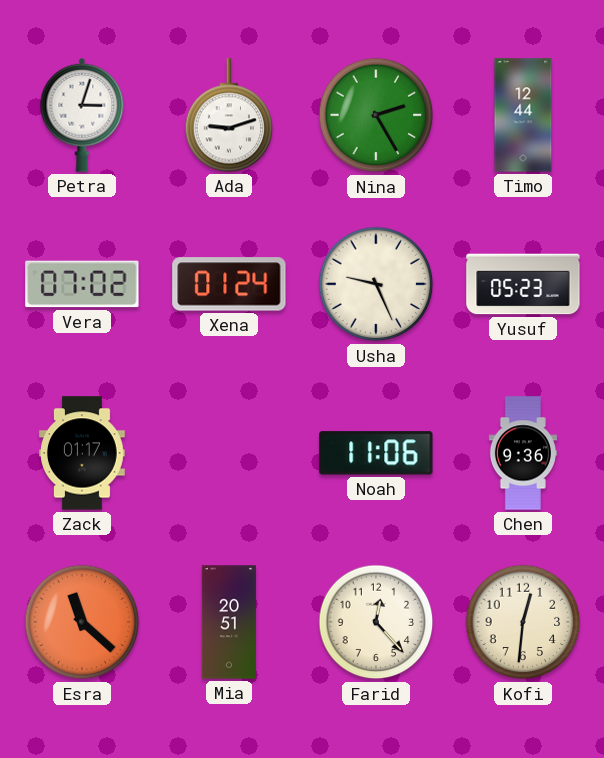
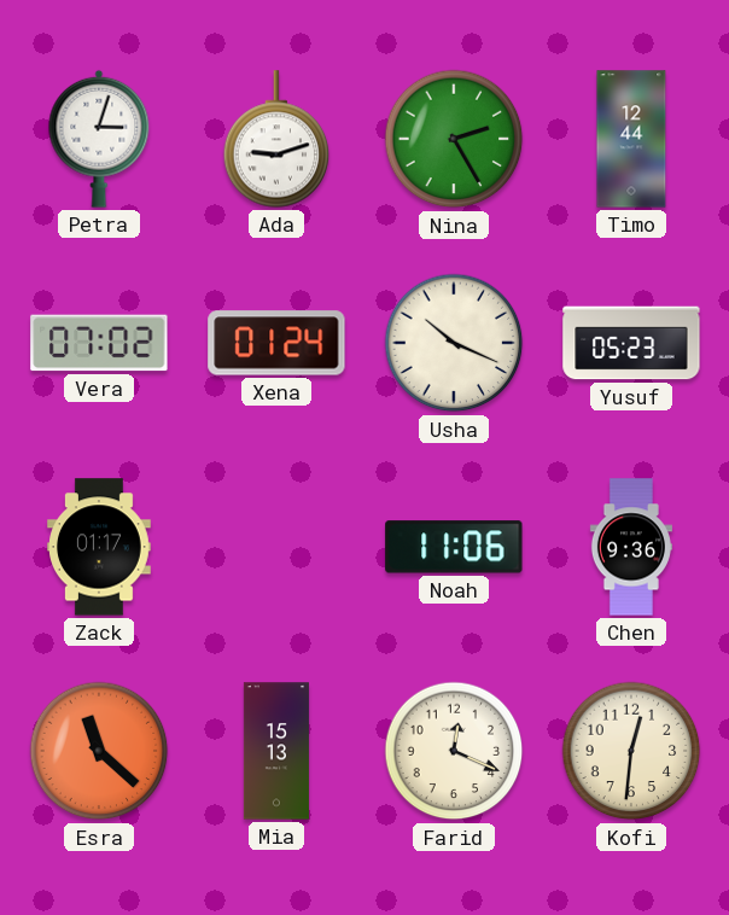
Usha: 9:26 -> 10:19
Mia: 20:51 -> 15:13
Farid: 12:23 -> 12:19
